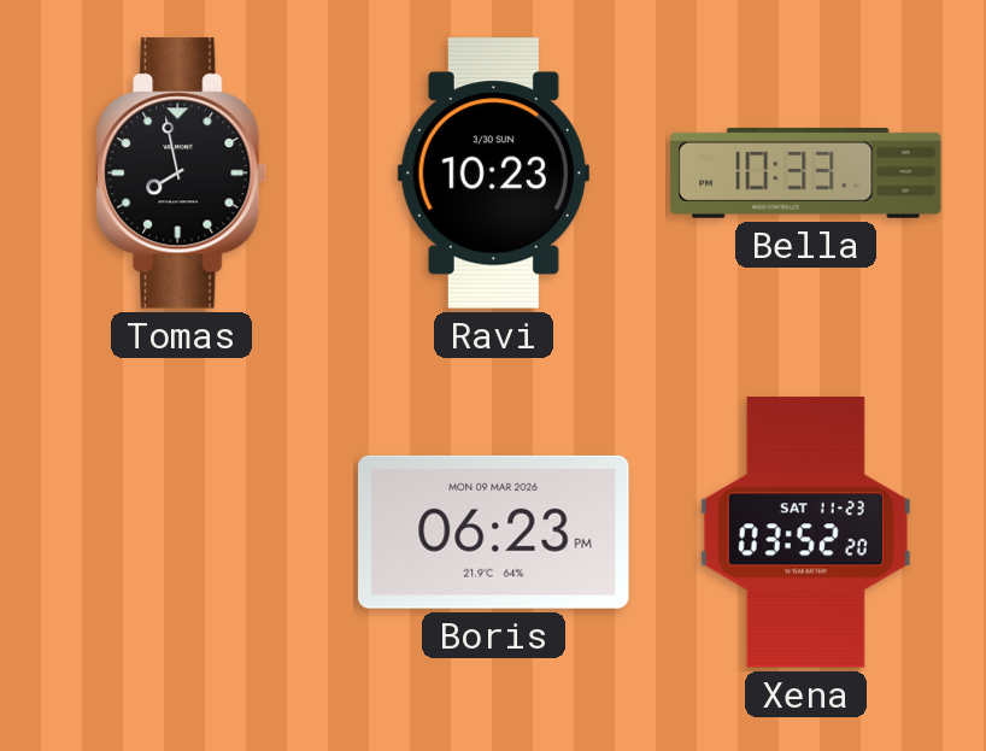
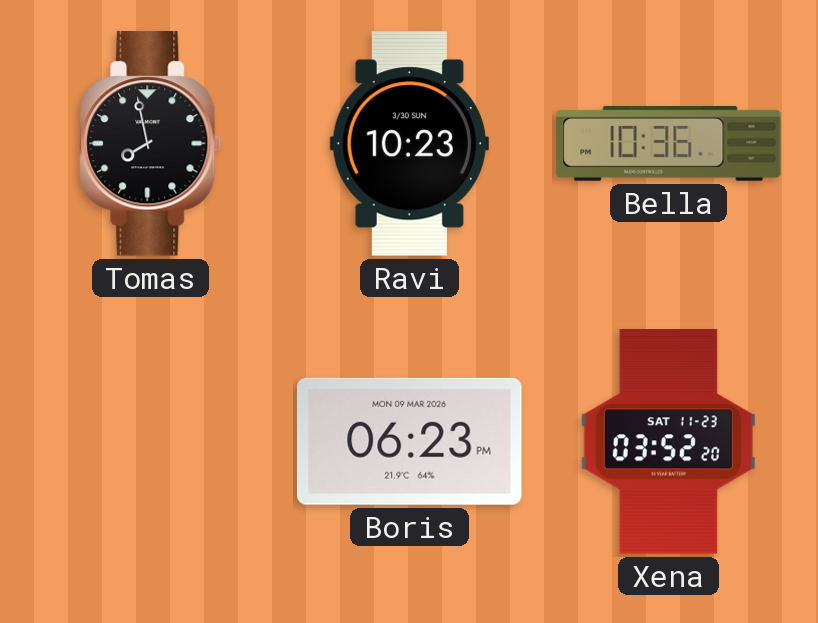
Bella: 10:33 -> 10:36
